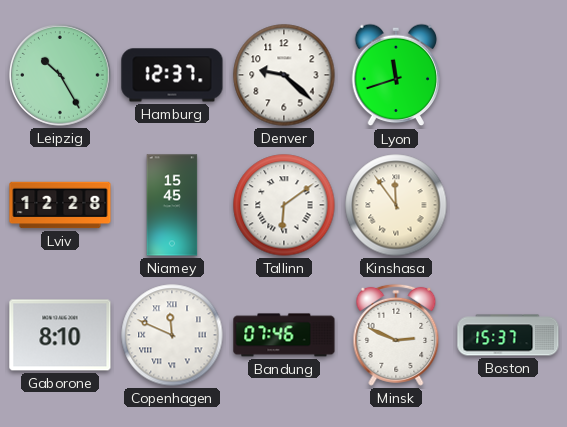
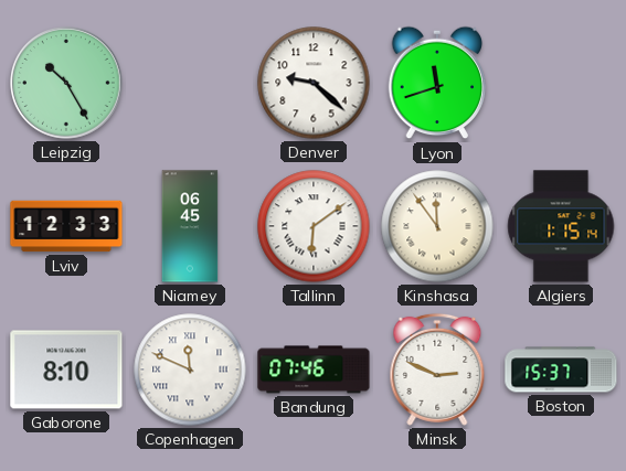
Hamburg: 12:37 -> none
Lviv: 12:28 -> 12:33
Niamey: 15:45 -> 06:45
Algiers: none -> 1:15
